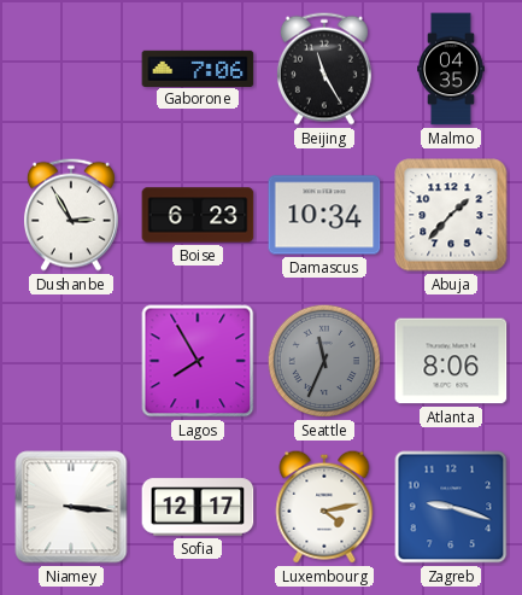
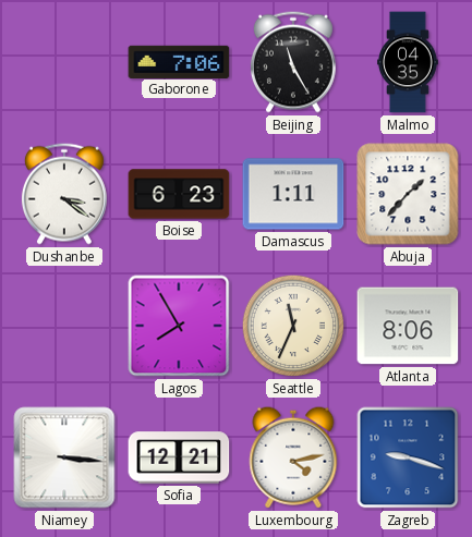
Dushanbe: 2:55 -> 3:21
Damascus: 10:34 -> 1:11
Seattle dial: grey -> cream
Sofia: 12:17 -> 12:21
